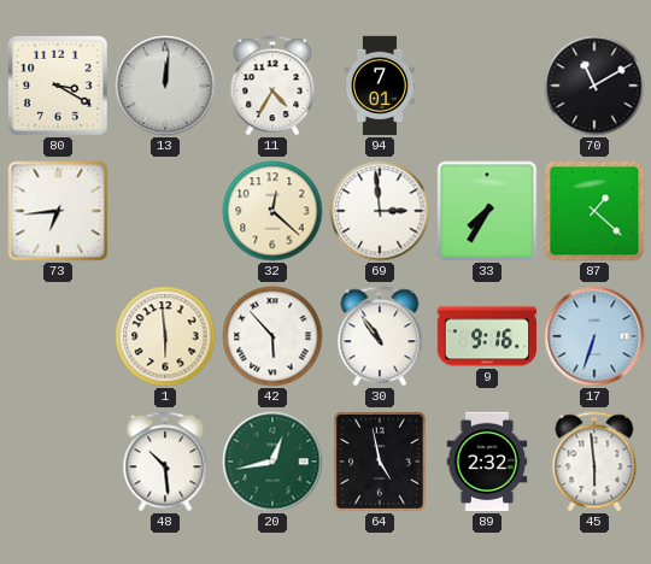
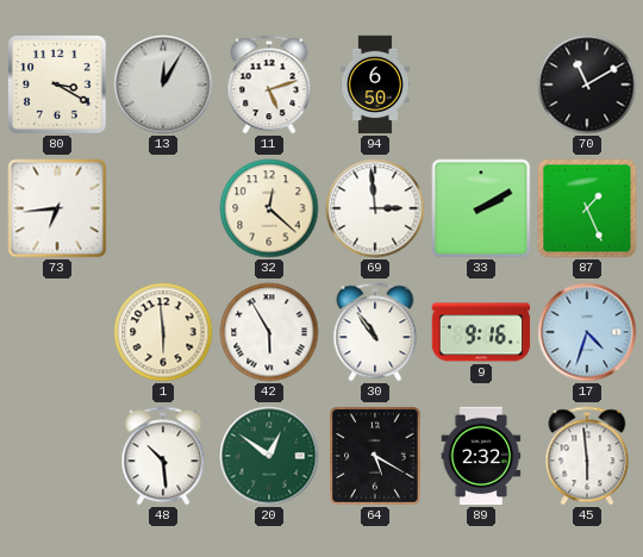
13: 12:01 -> 12:05
11: 4:35 -> 5:12
94: 7:01 -> 6:50
33: 7:35 -> 2:10
87: 1:22 -> 1:26
42: 5:53 -> 5:55
17: 6:33 -> 4:33
20: 12:43 -> 12:51
64: 4:58 -> 5:20
